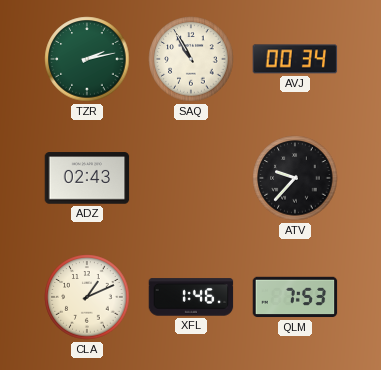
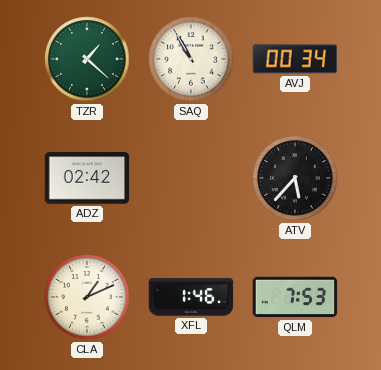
TZR: 2:13 -> 1:22
ADZ: 02:43 -> 02:42
ATV: 9:37 -> 5:37
